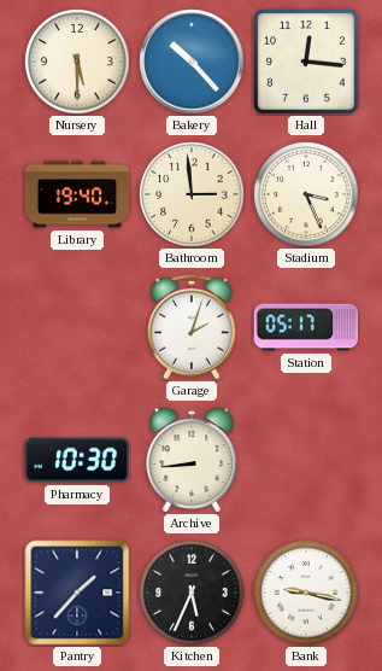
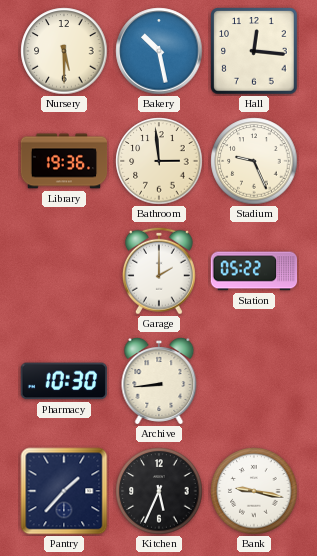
Bakery: 10:23 -> 10:28
Library: 19:40 -> 19:36
Stadium: 3:26 -> 9:26
Garage: 2:03 -> 2:00
Station: 05:17 -> 05:22
